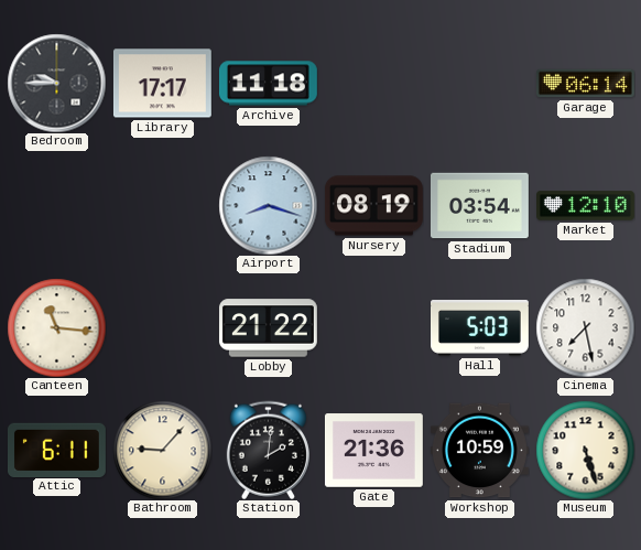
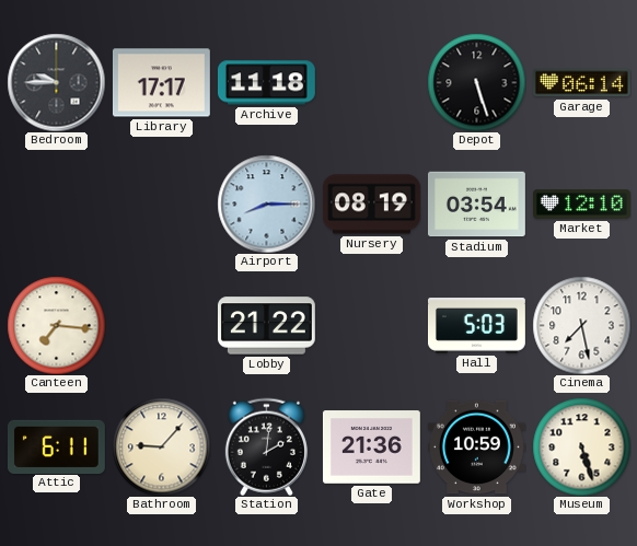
Depot: none -> 5:27
Airport: 8:18 -> 8:15
Canteen: 11:16 -> 7:16
